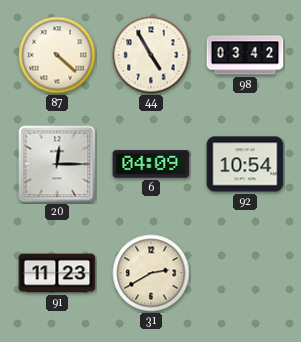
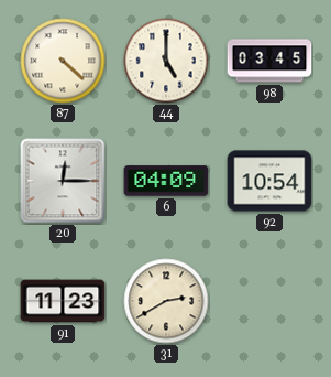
44: 4:55 -> 5:00
98: 03:42 -> 03:45
